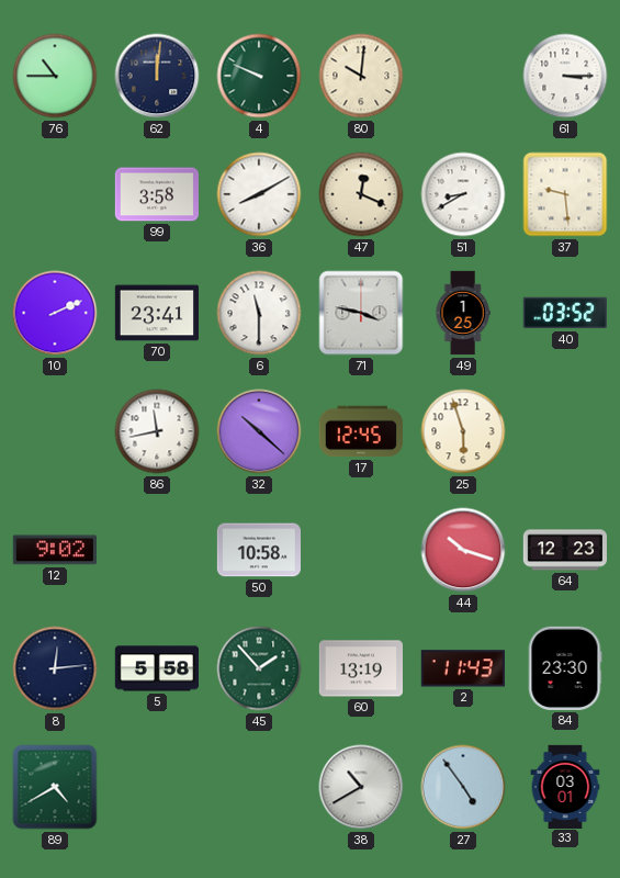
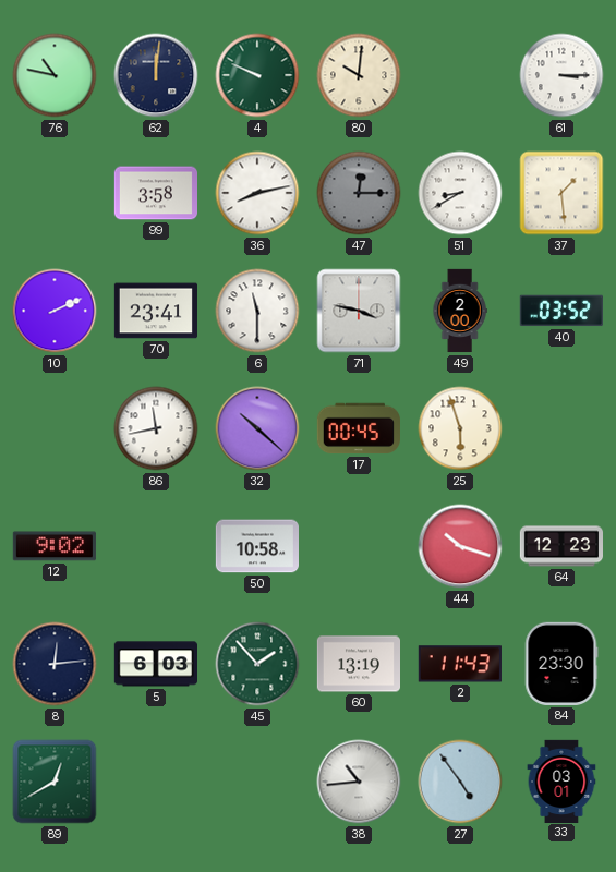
76: 10:45 -> 10:47
36: 8:10 -> 8:13
47: 12:19 -> 12:15
47 dial: cream -> grey
37: 9:29 -> 1:29
49: 1:25 -> 2:00
17: 12:45 -> 00:45
5: 5:58 -> 6:03
89: 4:40 -> 12:40
38: 10:40 -> 10:44
